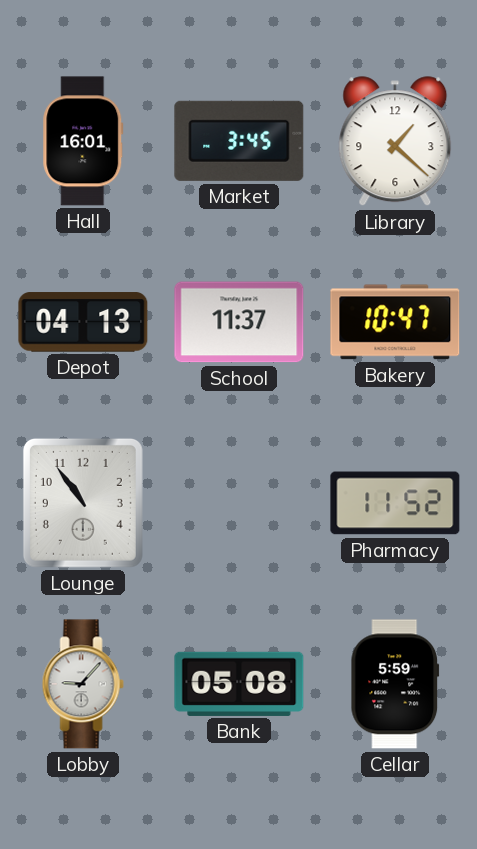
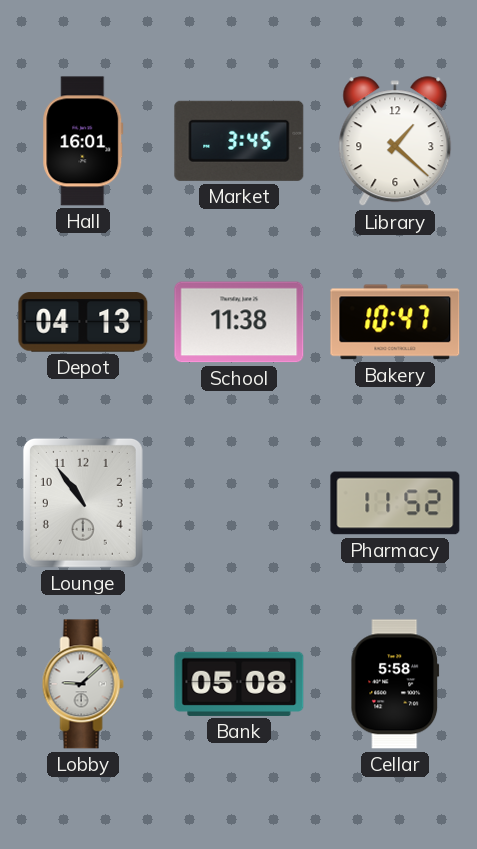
School: 11:37 -> 11:38
Lobby: 9:07 -> 9:08
Cellar: 5:59 -> 5:58
